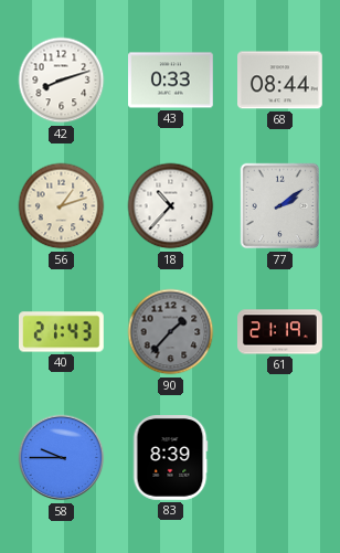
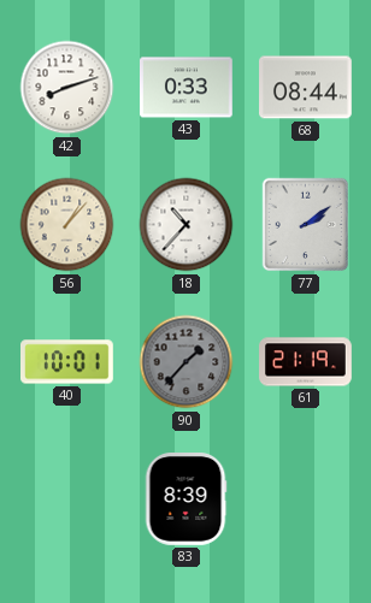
56: 1:12 -> 1:07
40: 21:43 -> 10:01
58: 9:45 -> none
